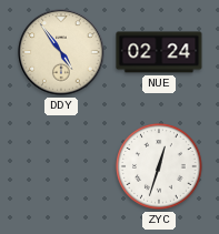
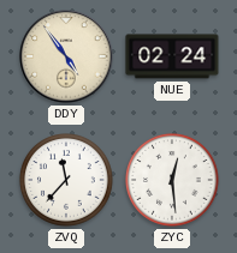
ZVQ: none -> 11:37
ZYC: 12:33 -> 12:29
